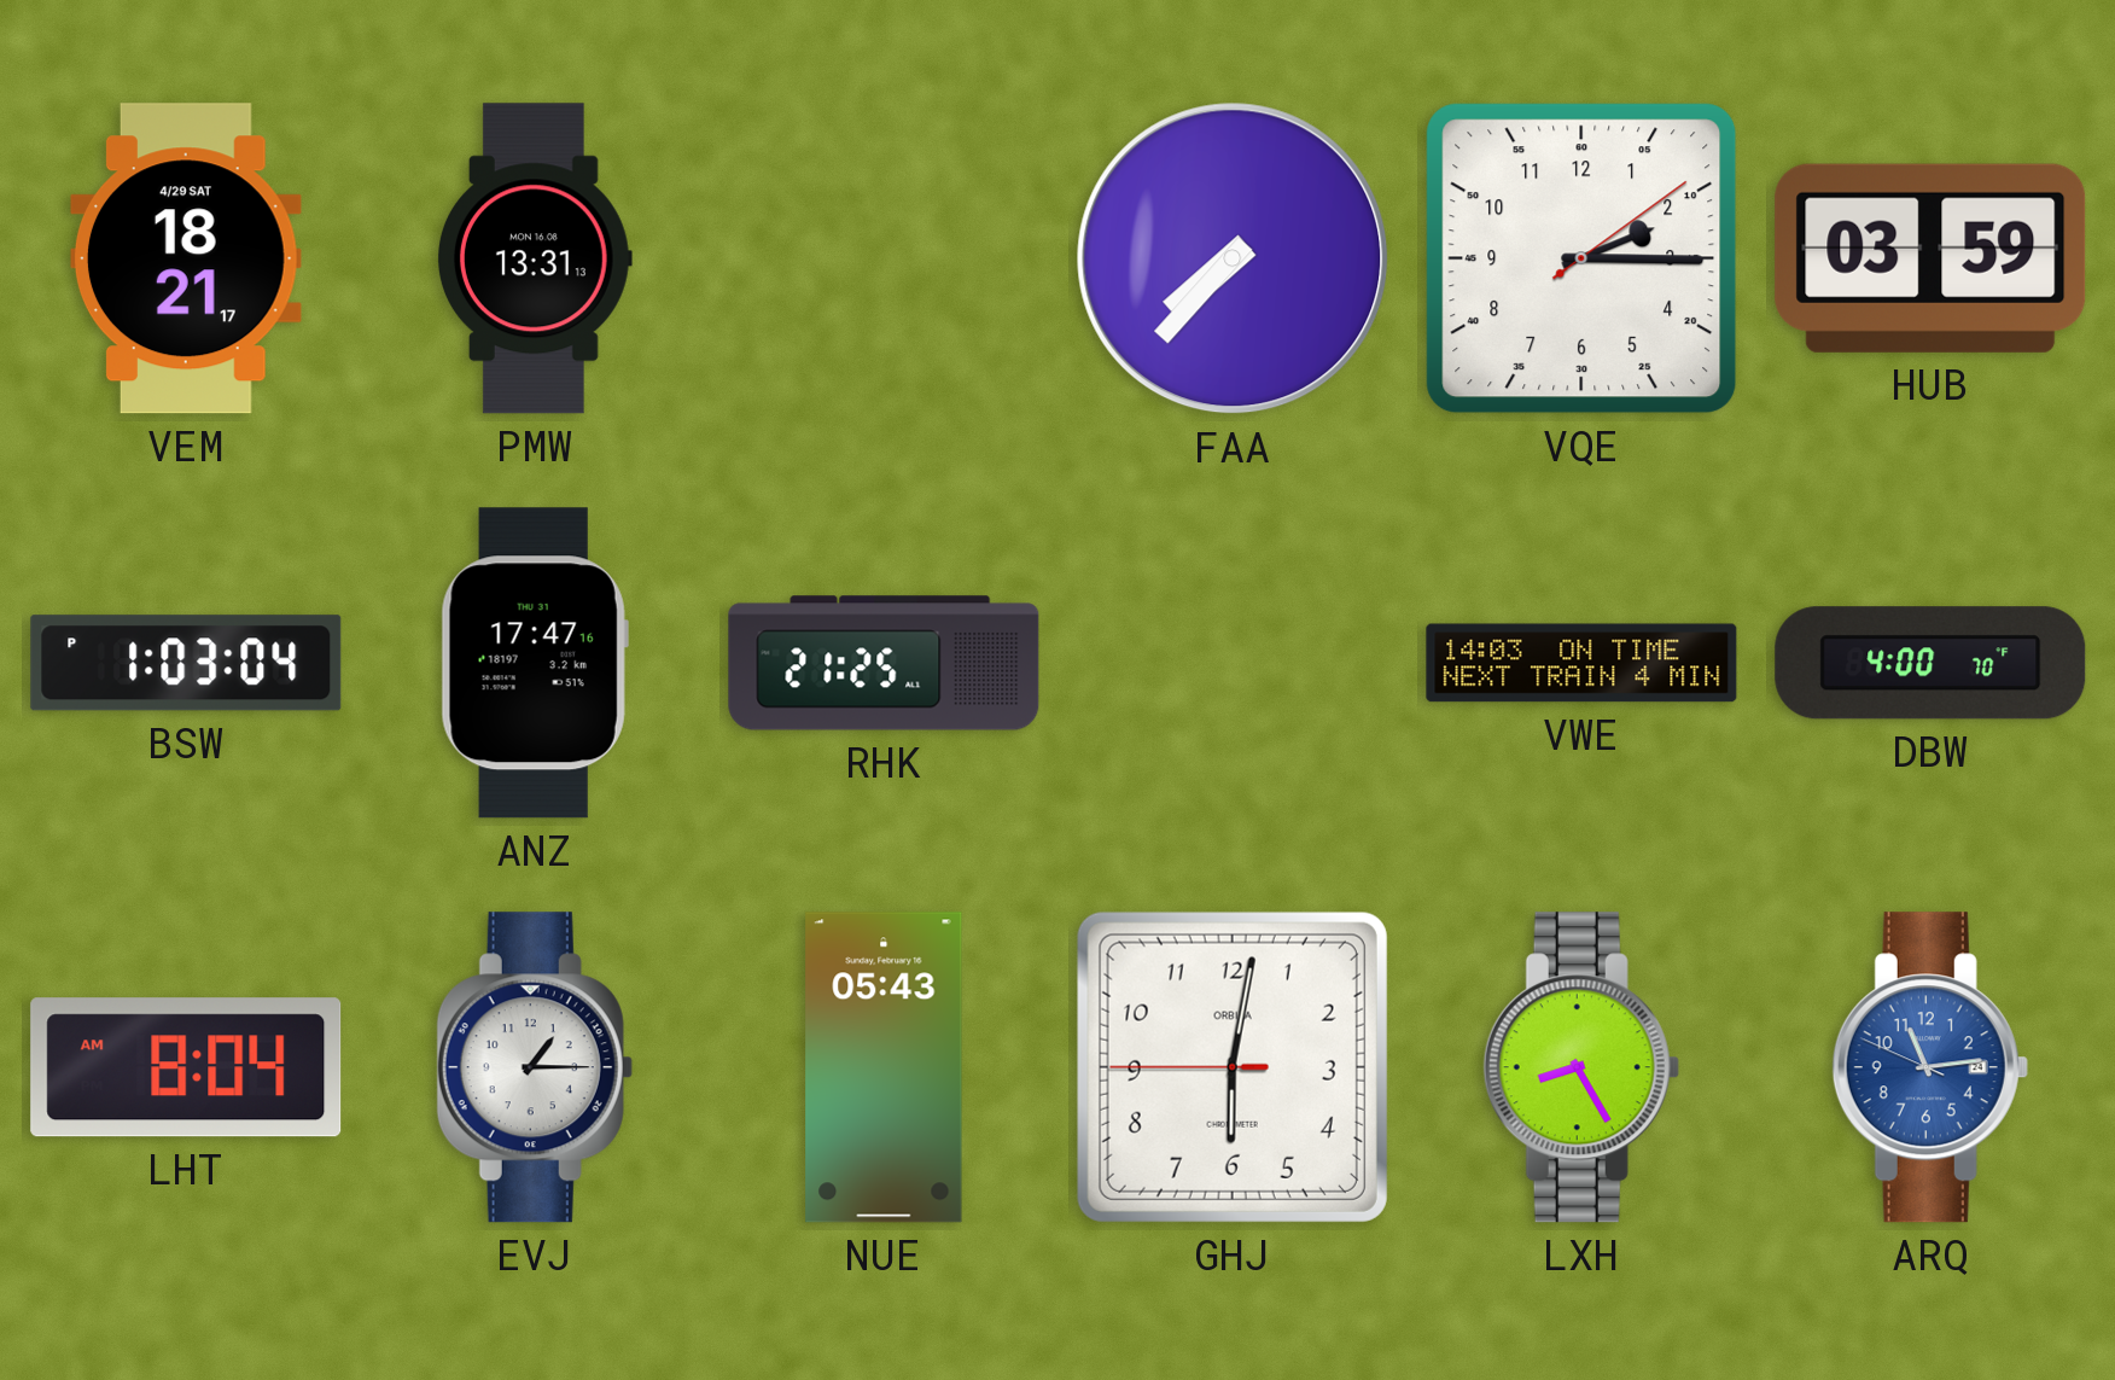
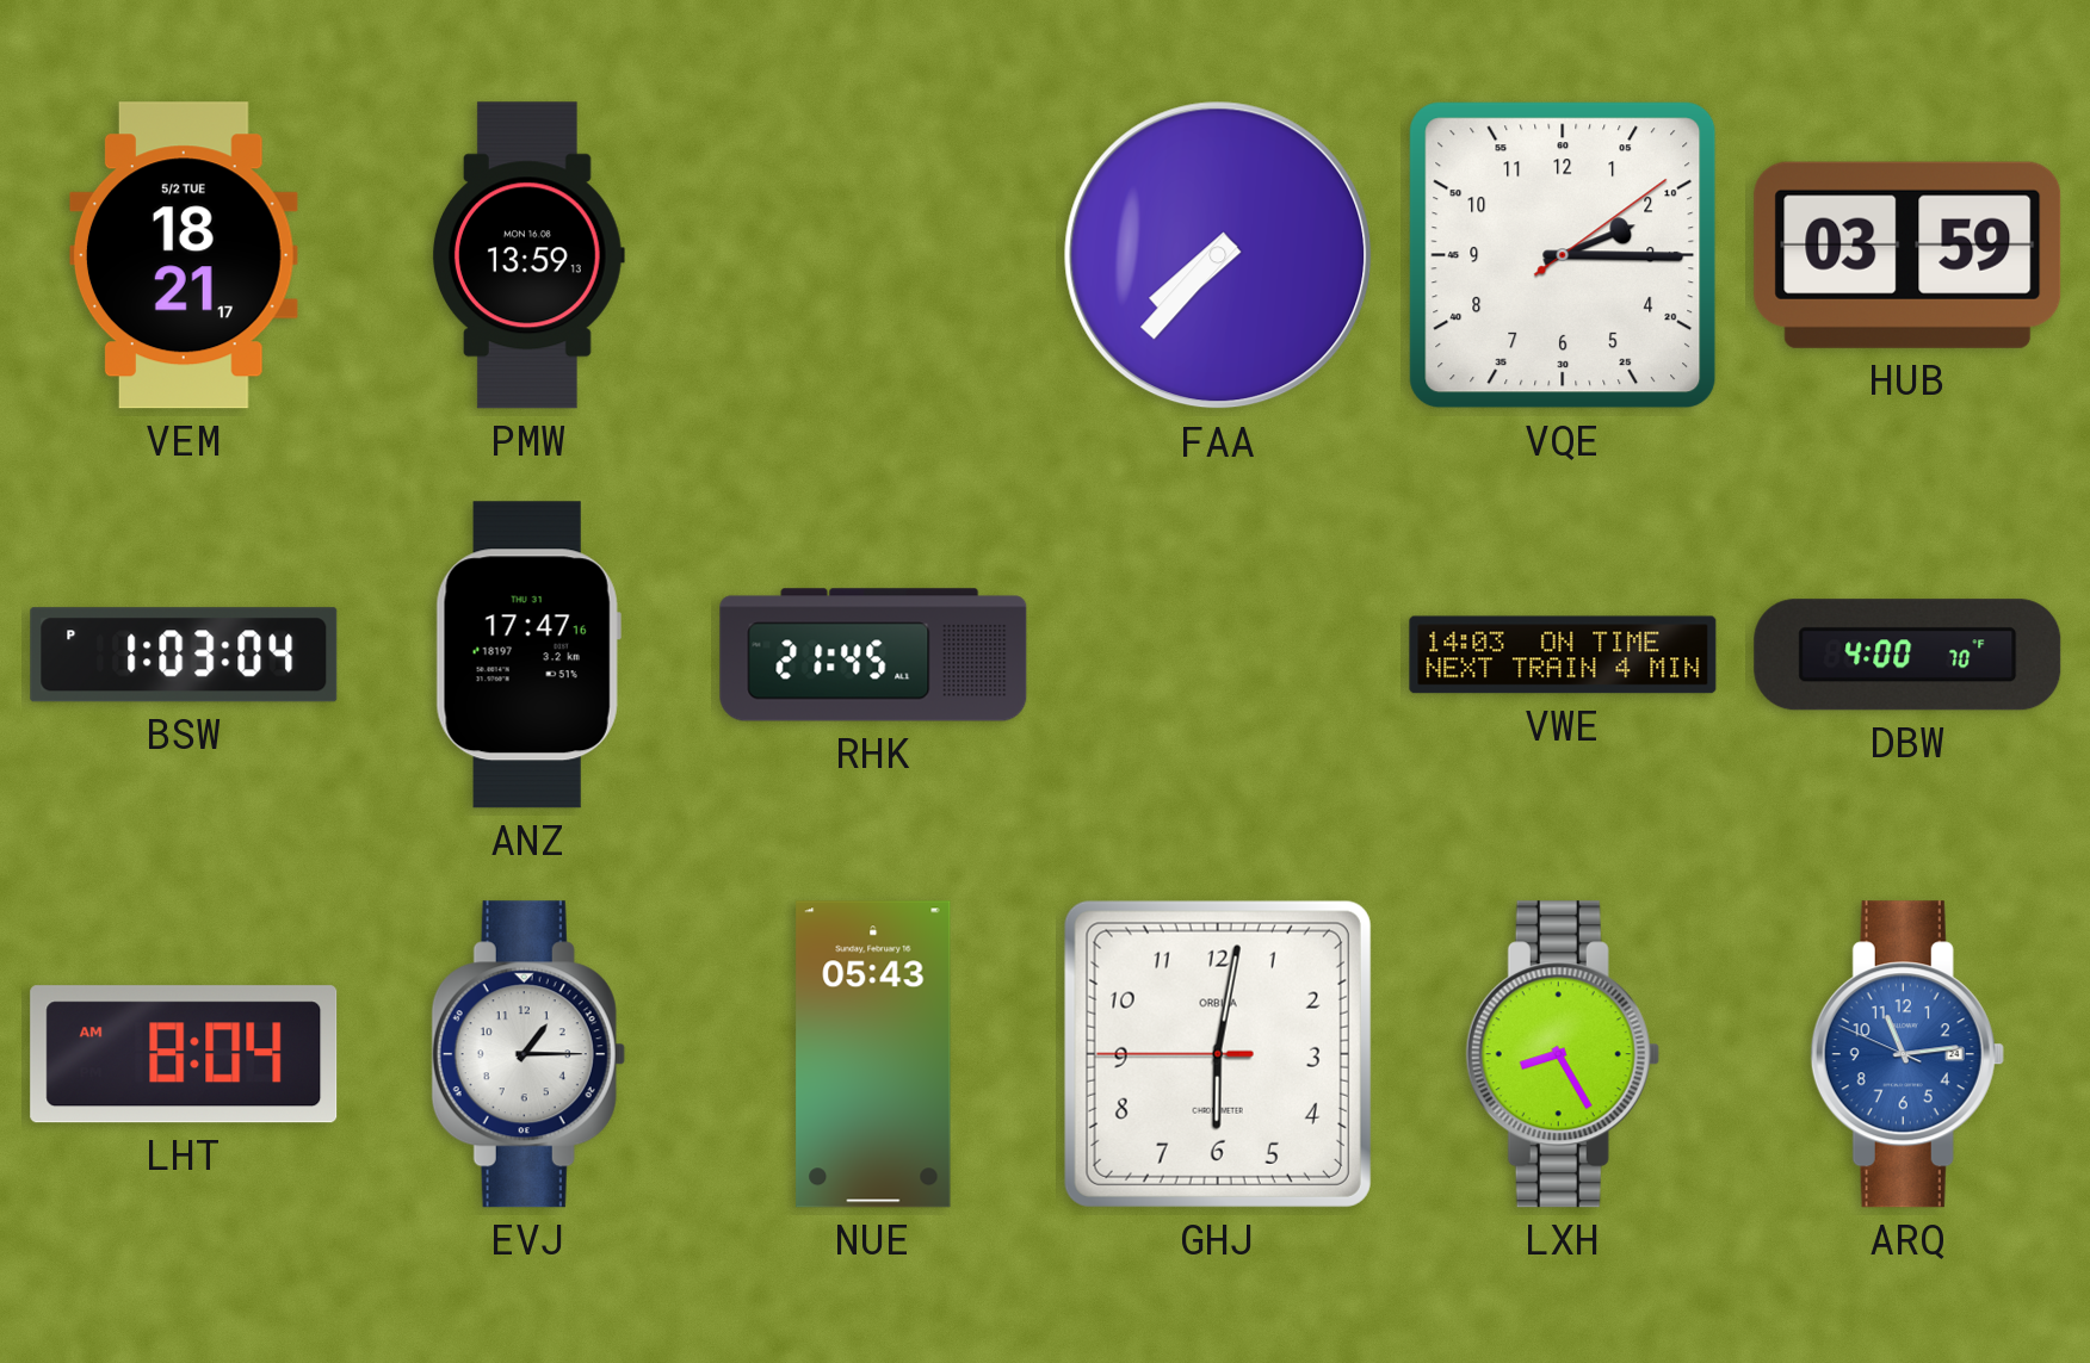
VEM date: 4/29 SAT -> 5/2 TUE
PMW: 13:31 -> 13:59
RHK: 21:25 -> 21:45
